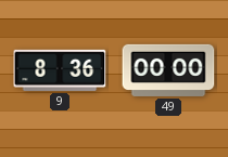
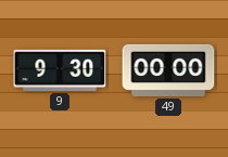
9: 8:36 -> 9:30
